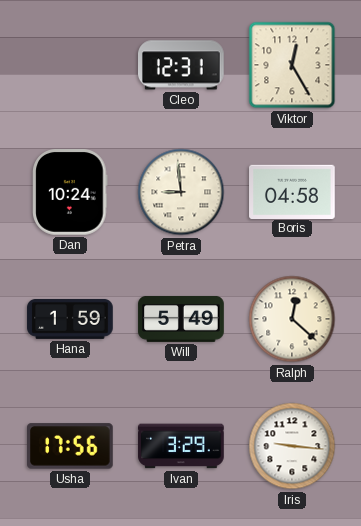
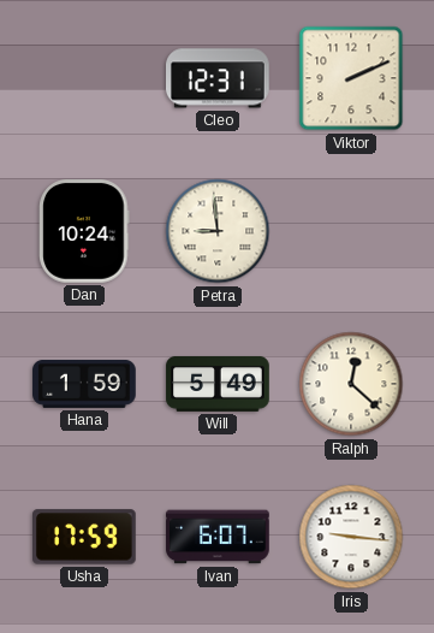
Viktor: 12:25 -> 2:11
Boris: 04:58 -> none
Usha: 17:56 -> 17:59
Ivan: 3:29 -> 6:07
